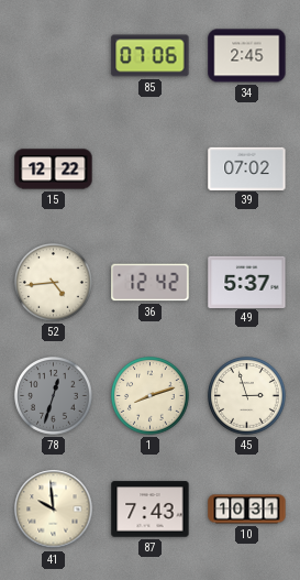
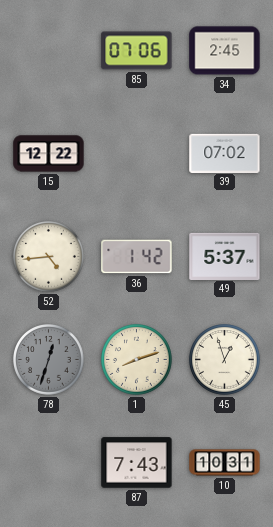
36: 12:42 -> 1:42
45: 2:57 -> 12:57
41: 9:59 -> none
